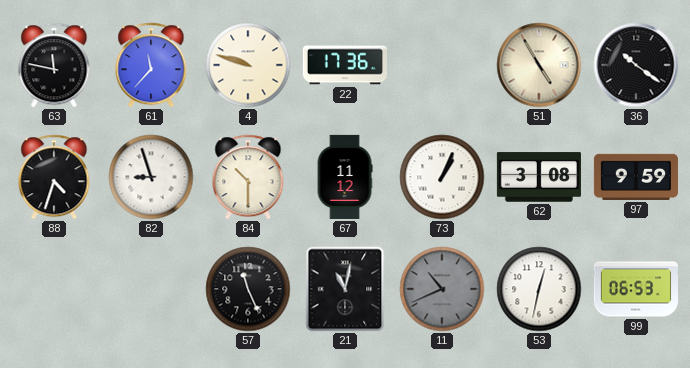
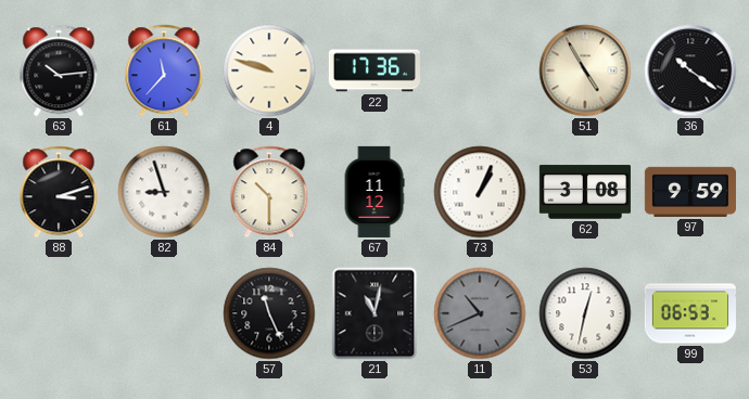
63: 11:47 -> 10:14
88: 4:33 -> 3:12
